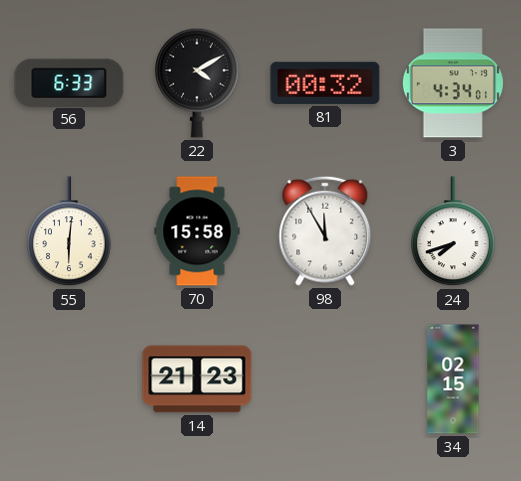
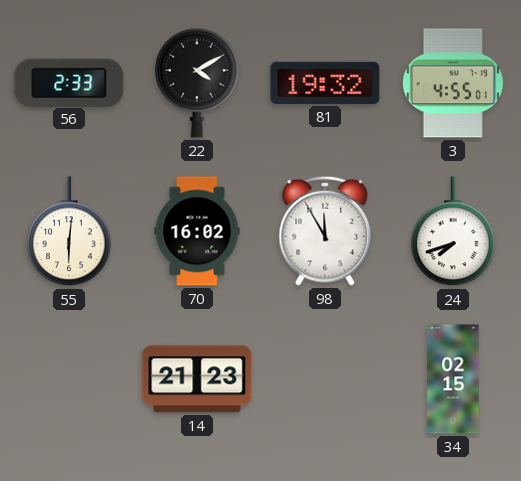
56: 6:33 -> 2:33
81: 00:32 -> 19:32
3: 4:34 -> 4:55
70: 15:58 -> 16:02
